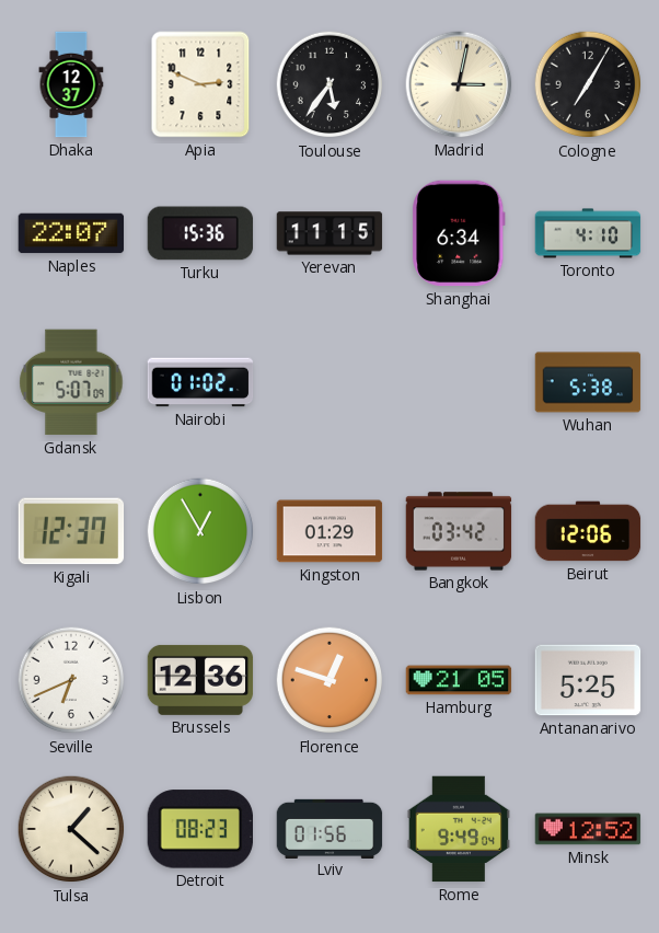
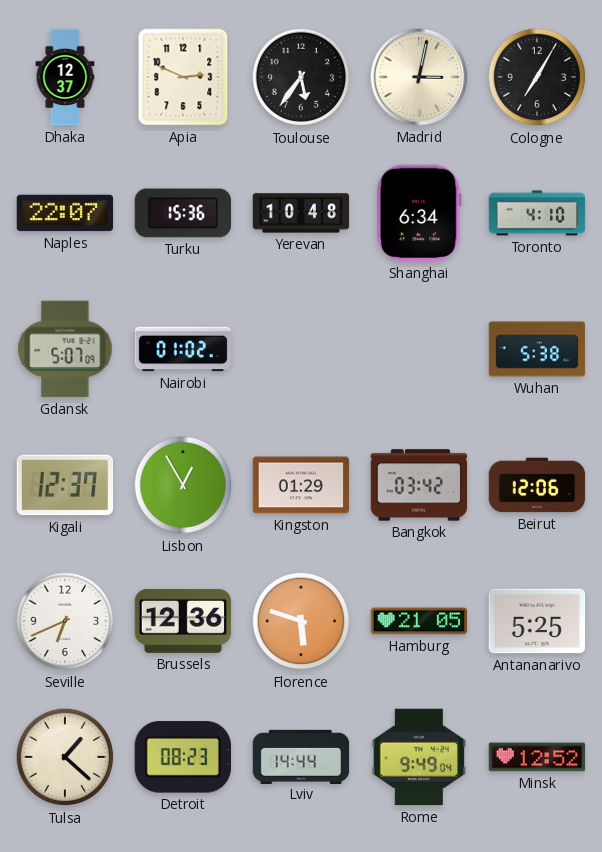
Yerevan: 11:15 -> 10:48
Florence: 12:48 -> 5:48
Lviv: 01:56 -> 14:44
